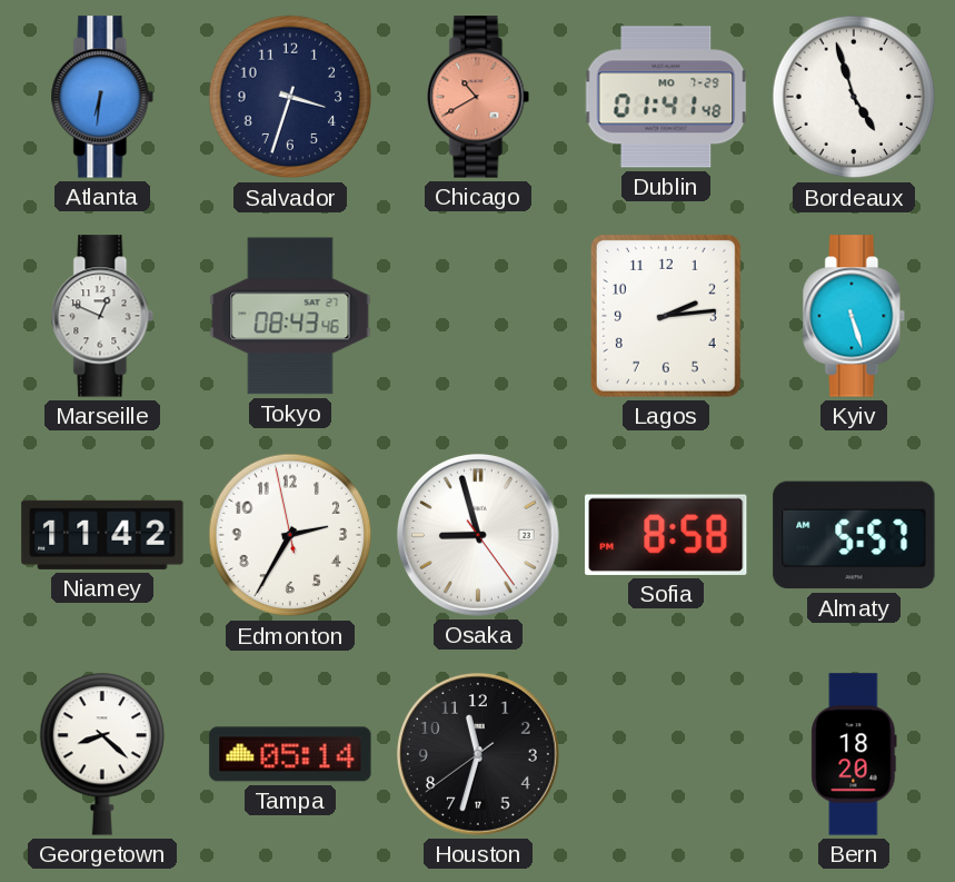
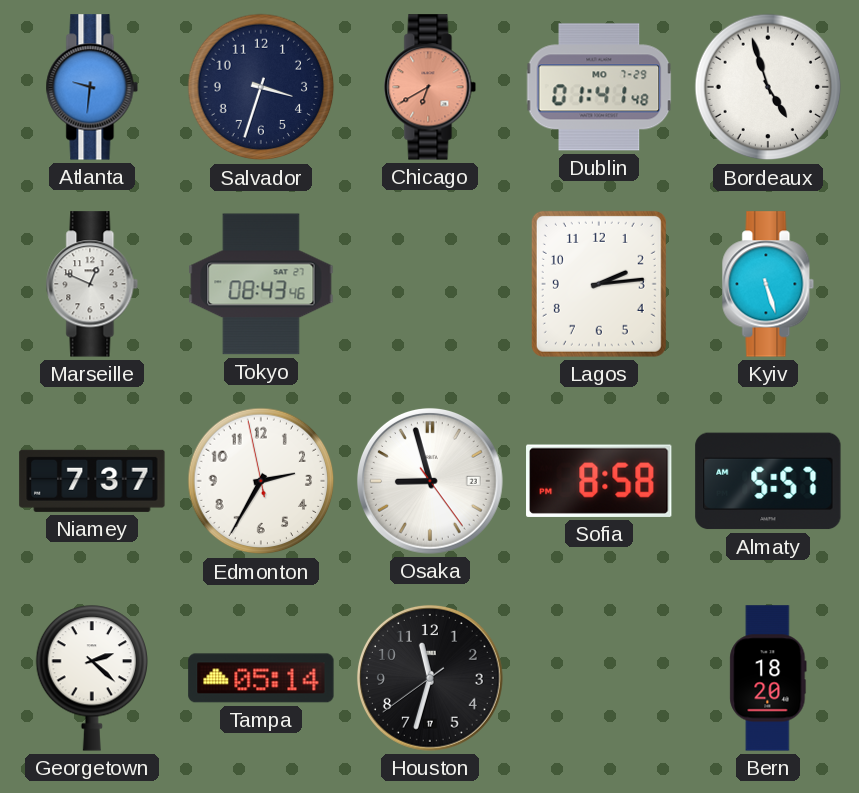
Atlanta: 6:31 -> 9:31
Chicago: 10:40 -> 6:40
Niamey: 11:42 -> 7:37
Georgetown: 8:22 -> 2:22
